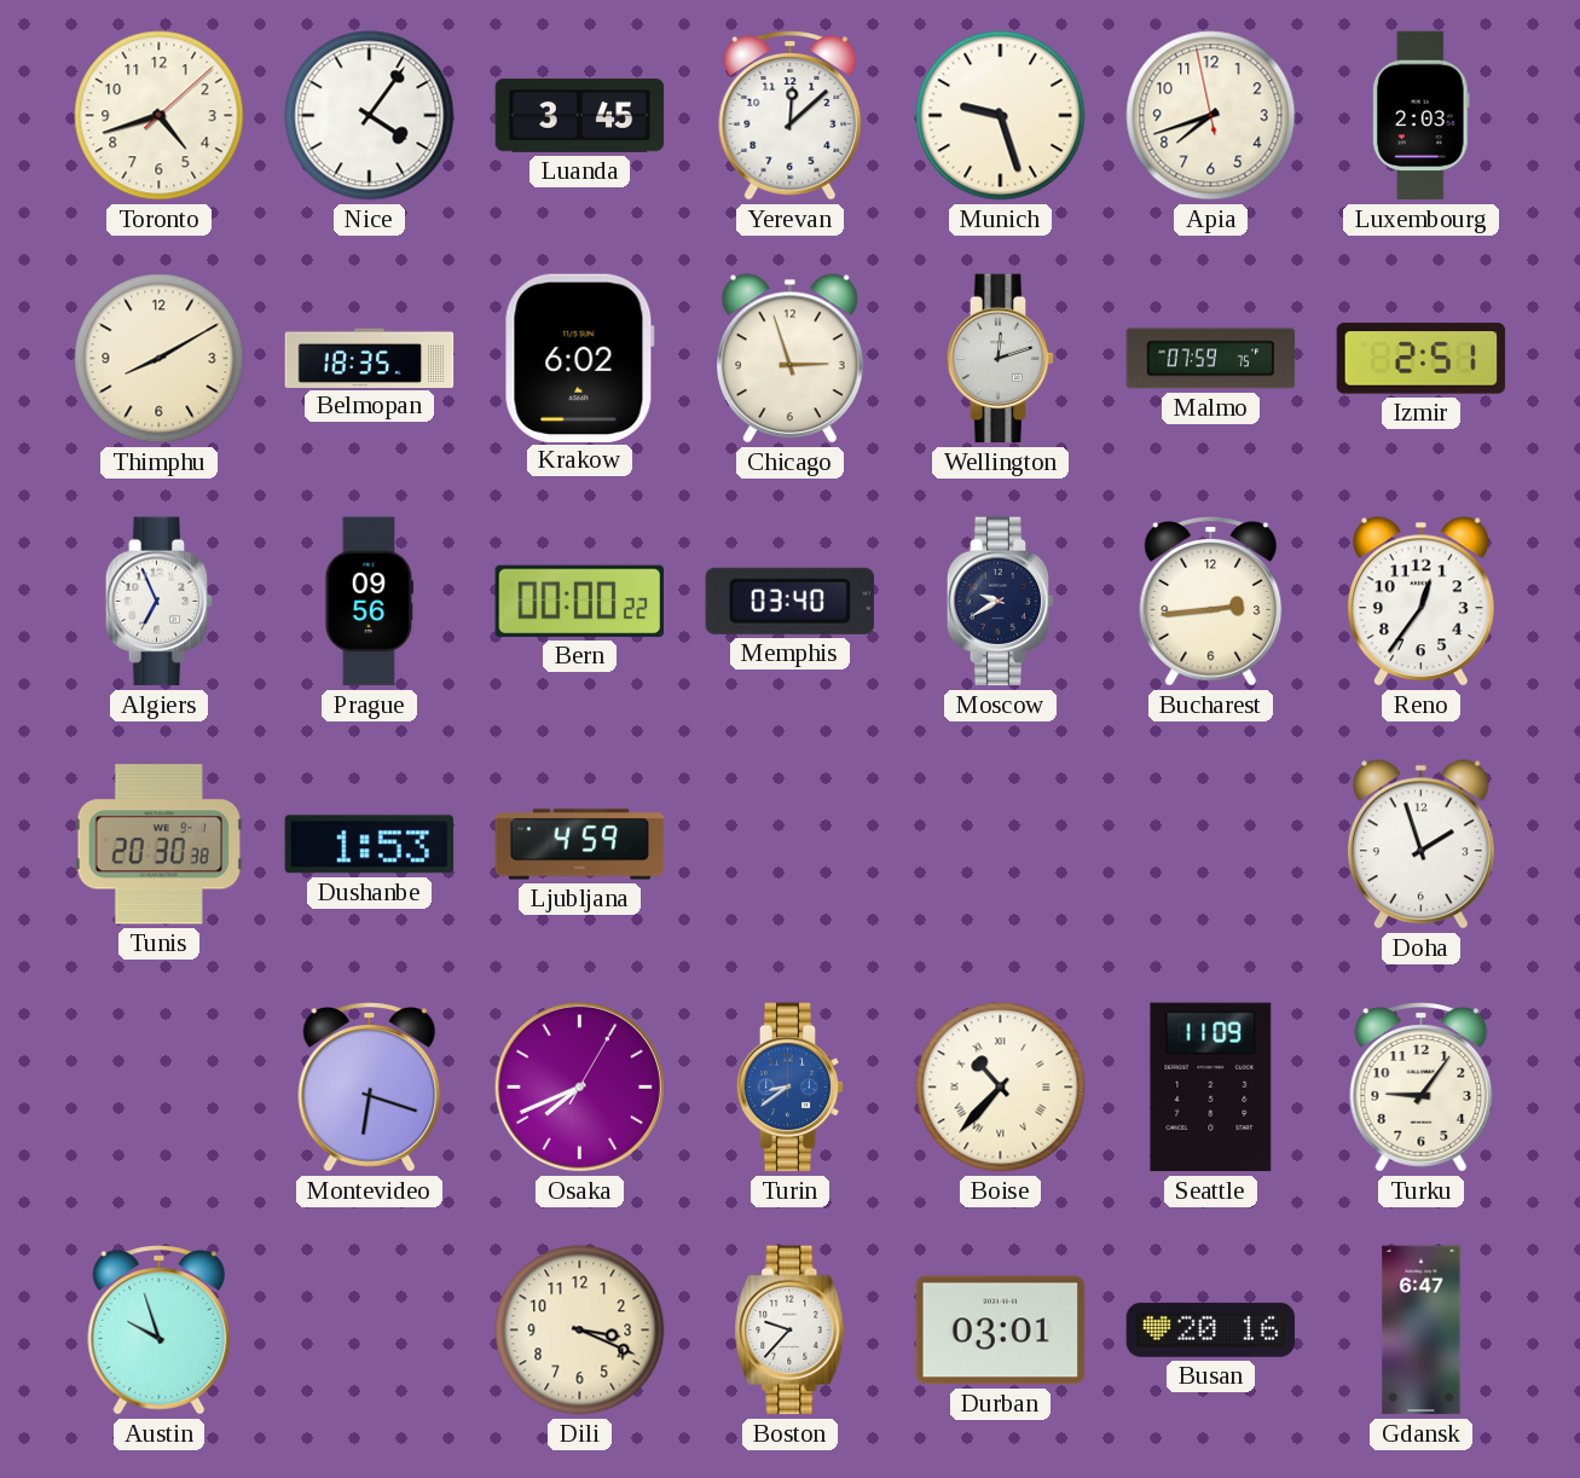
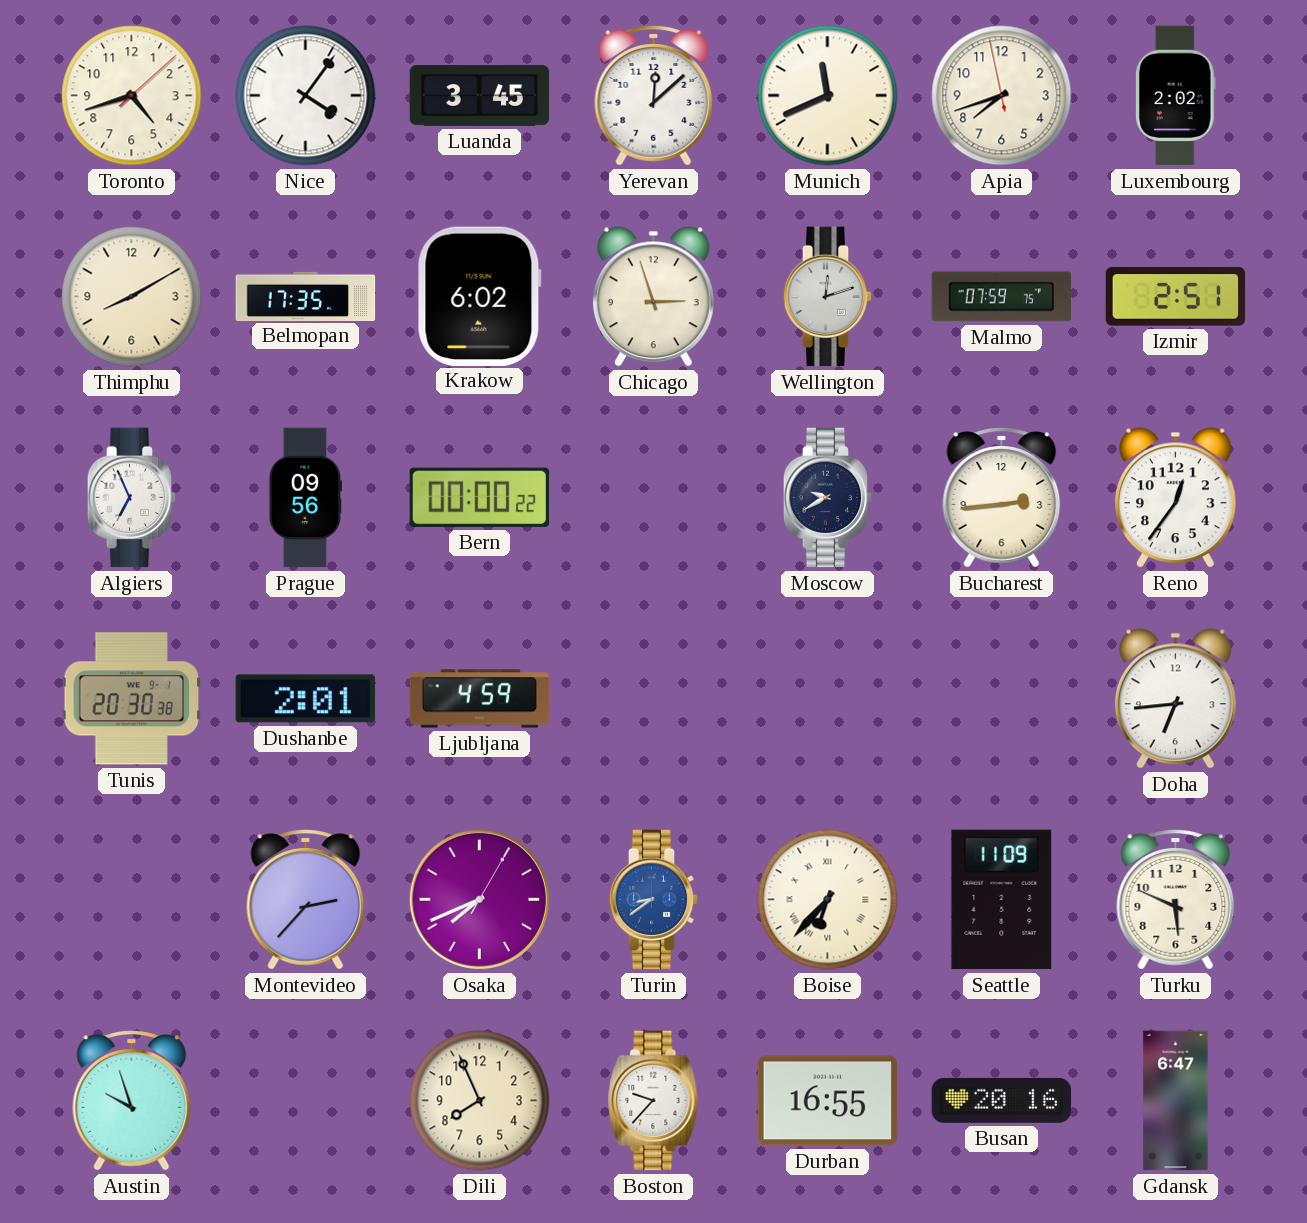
Munich: 9:27 -> 11:41
Luxembourg: 2:03 -> 2:02
Belmopan: 18:35 -> 17:35
Memphis: 03:40 -> none
Dushanbe: 1:53 -> 2:01
Doha: 1:57 -> 6:44
Montevideo: 6:18 -> 2:37
Boise: 10:37 -> 6:37
Turku: 9:06 -> 5:49
Dili: 3:19 -> 7:56
Durban: 03:01 -> 16:55
